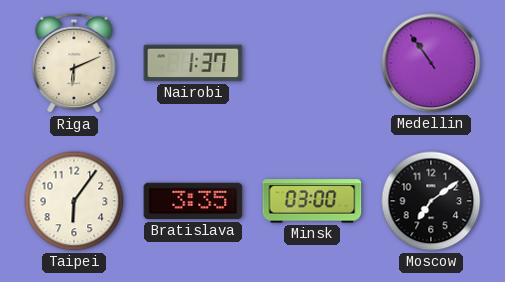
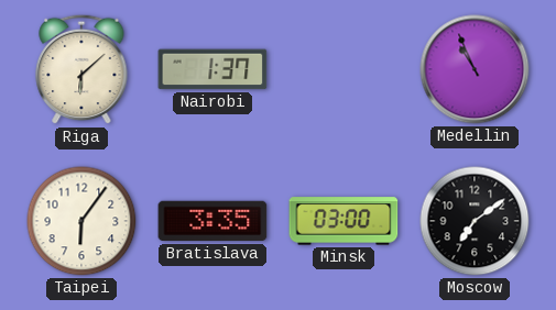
Riga: 6:11 -> 6:08
Medellin: 10:54 -> 10:56
